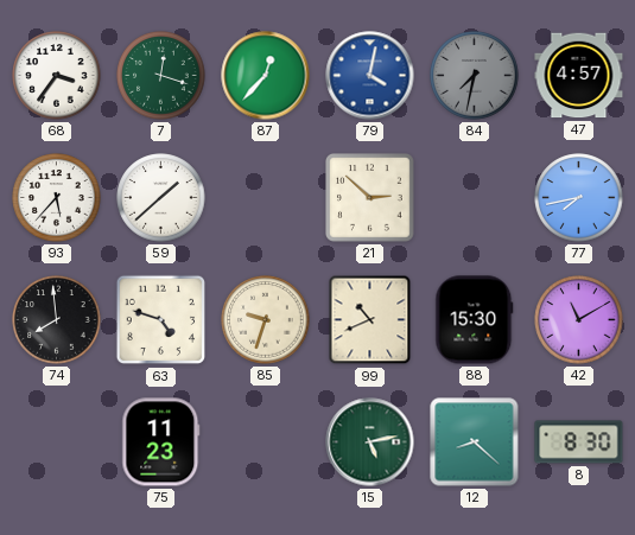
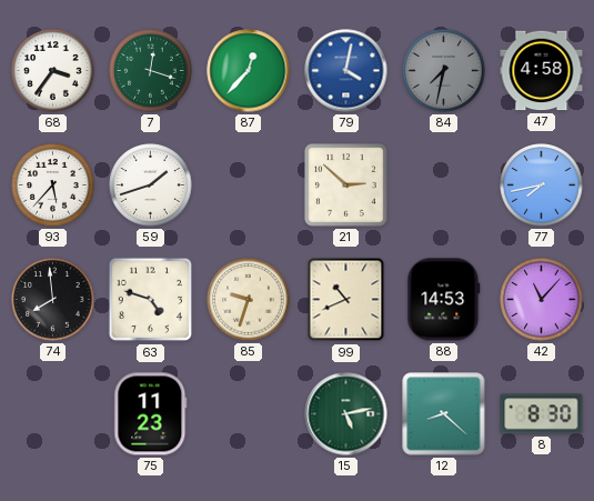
47: 4:57 -> 4:58
59: 1:38 -> 1:42
88: 15:30 -> 14:53
42: 11:10 -> 11:07
